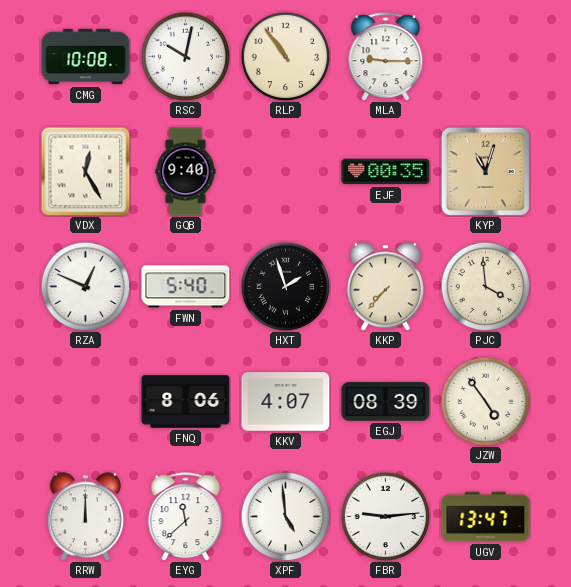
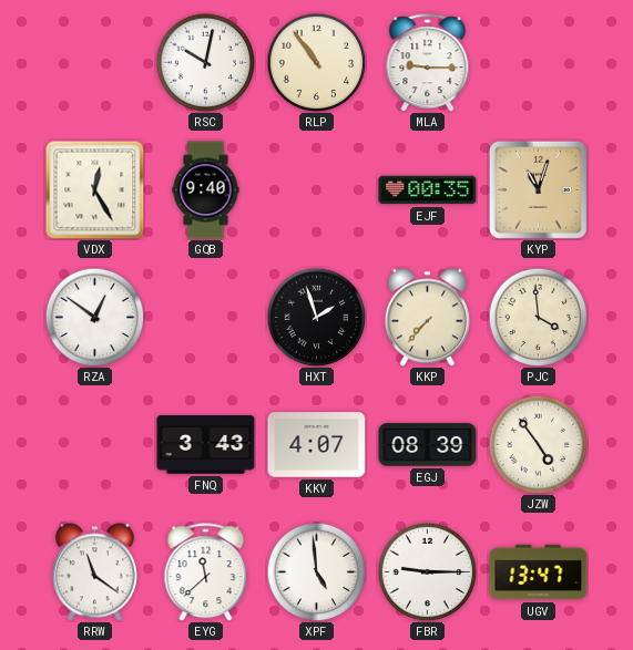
CMG: 10:08 -> none
RZA: 12:49 -> 12:51
FWN: 5:40 -> none
FNQ: 8:06 -> 3:43
RRW: 12:00 -> 11:21
FBR: 9:14 -> 9:15
